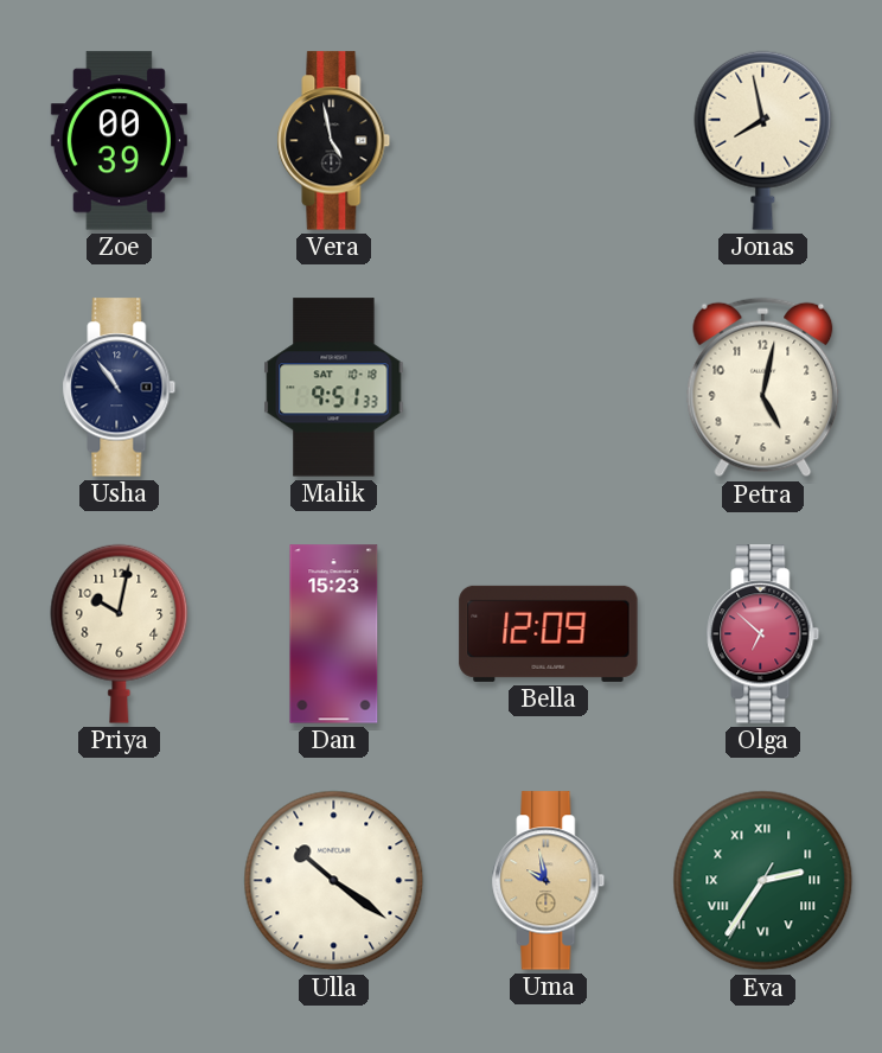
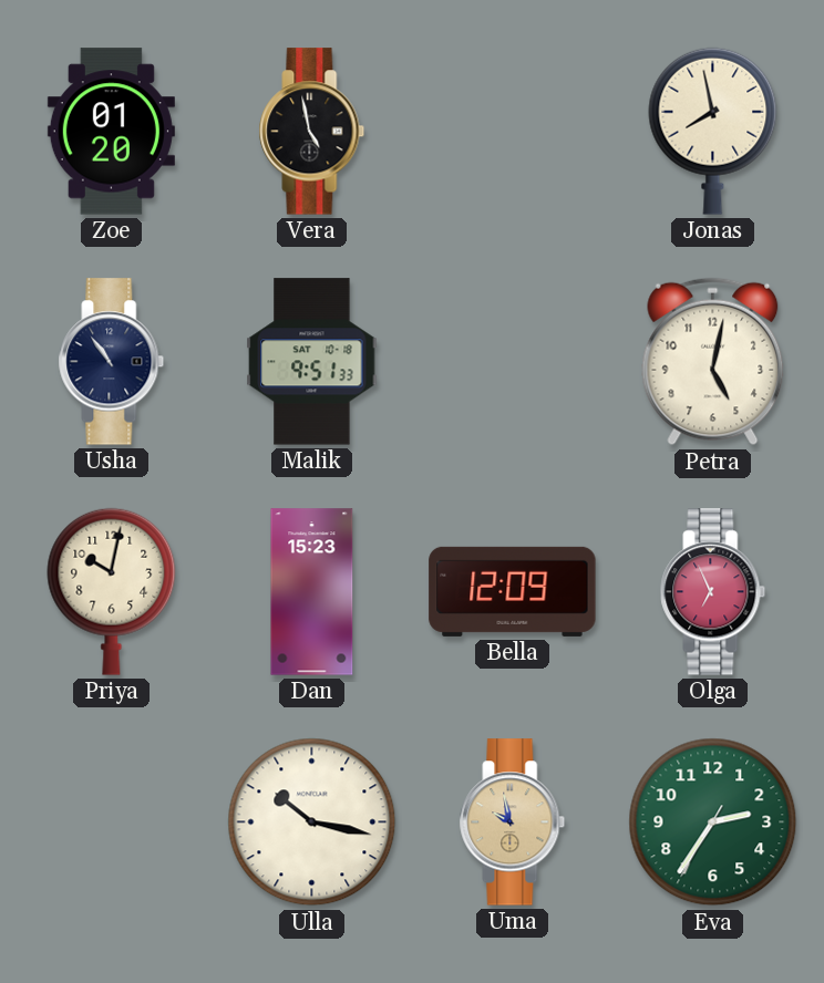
Zoe: 00:39 -> 01:20
Olga: 6:52 -> 6:56
Ulla: 10:21 -> 10:17
Eva numerals: Roman -> Arabic
